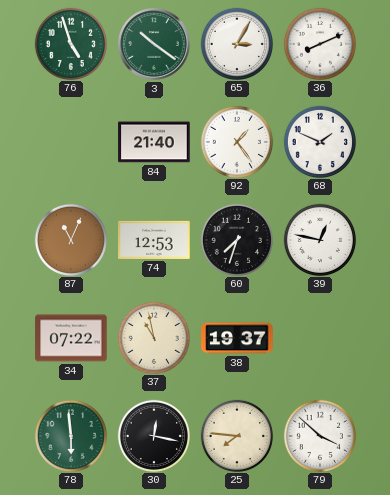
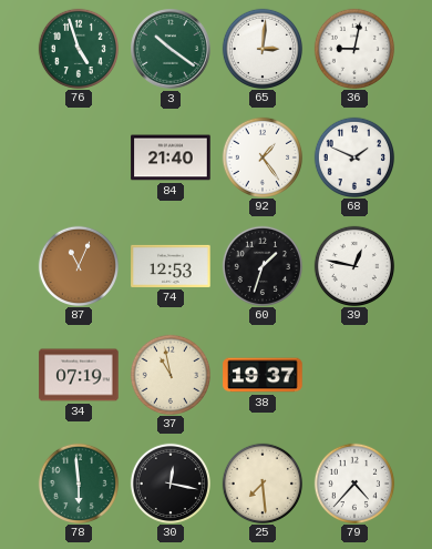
65: 3:05 -> 3:01
36: 8:11 -> 9:02
60: 7:33 -> 1:33
34: 07:22 -> 07:19
25: 7:46 -> 7:29
79: 3:52 -> 4:37
